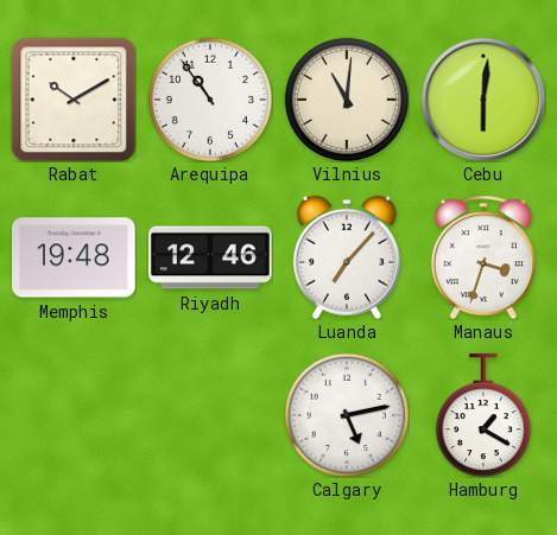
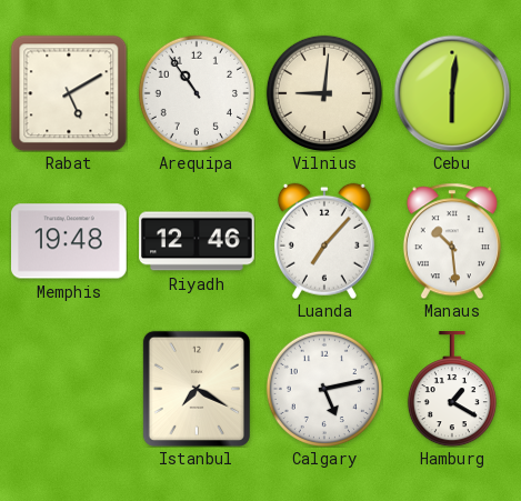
Rabat: 10:10 -> 5:10
Vilnius: 11:01 -> 9:01
Manaus: 3:33 -> 10:29
Istanbul: none -> 7:20
